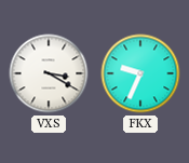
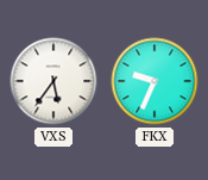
VXS: 3:20 -> 5:36
